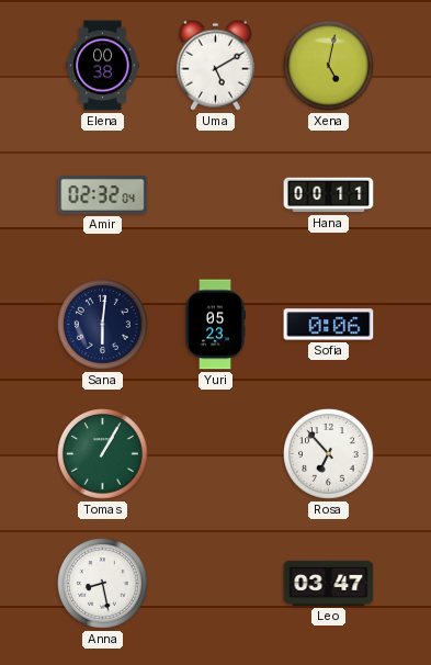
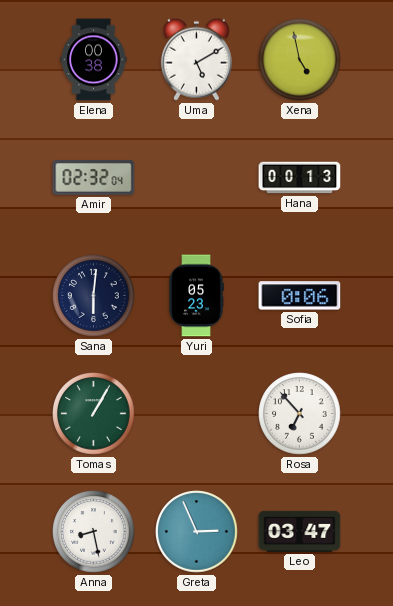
Xena: 5:02 -> 4:58
Hana: 00:11 -> 00:13
Greta: none -> 2:56
